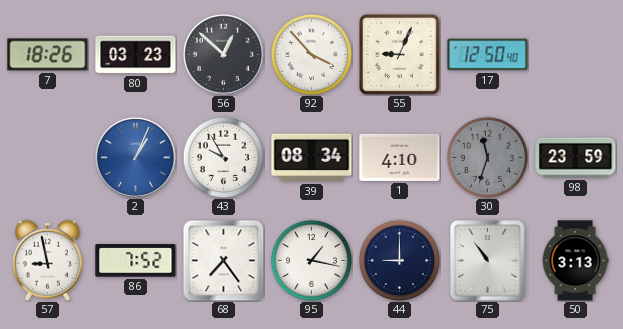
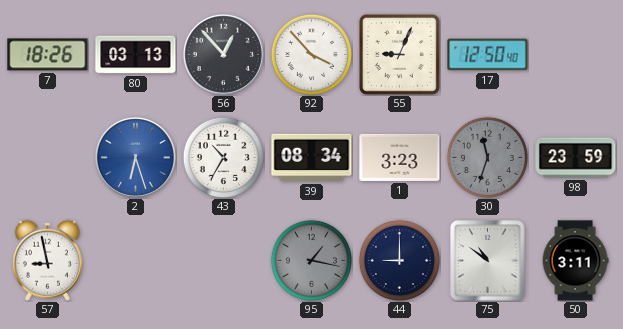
80: 03:23 -> 03:13
56: 12:52 -> 12:53
2: 1:04 -> 6:27
43: 9:55 -> 10:35
1: 4:10 -> 3:23
86: 7:52 -> none
68: 7:24 -> none
95 dial: white -> grey
75: 10:54 -> 10:51
50: 3:13 -> 3:11
